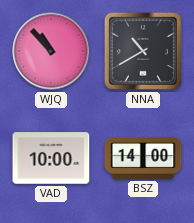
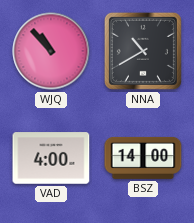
VAD: 10:00 -> 4:00
